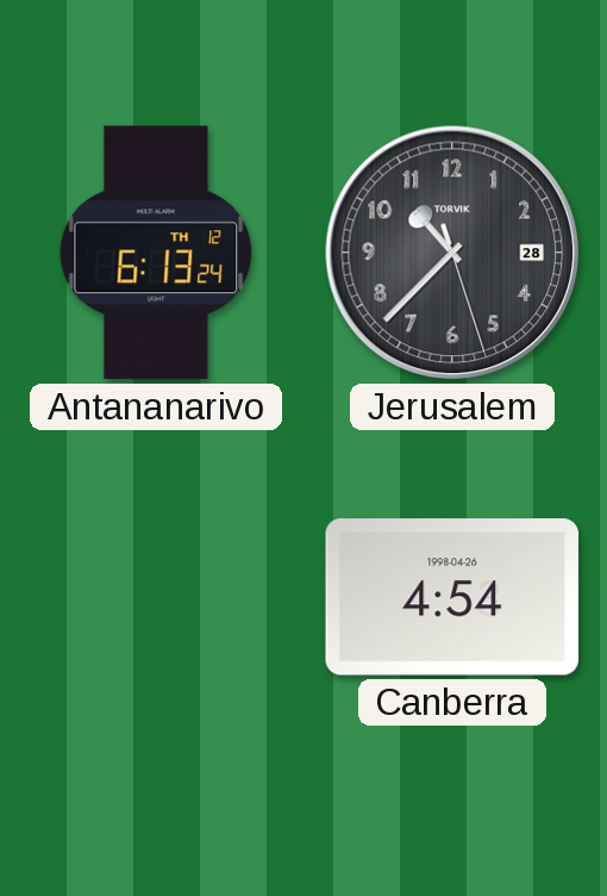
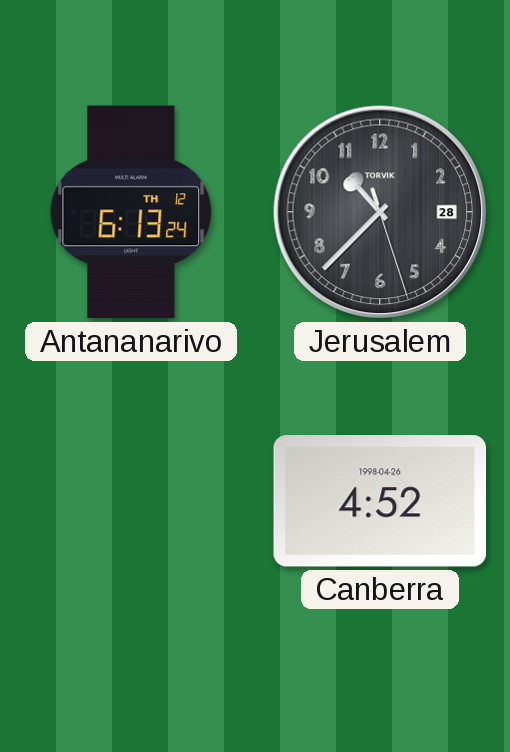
Canberra: 4:54 -> 4:52
